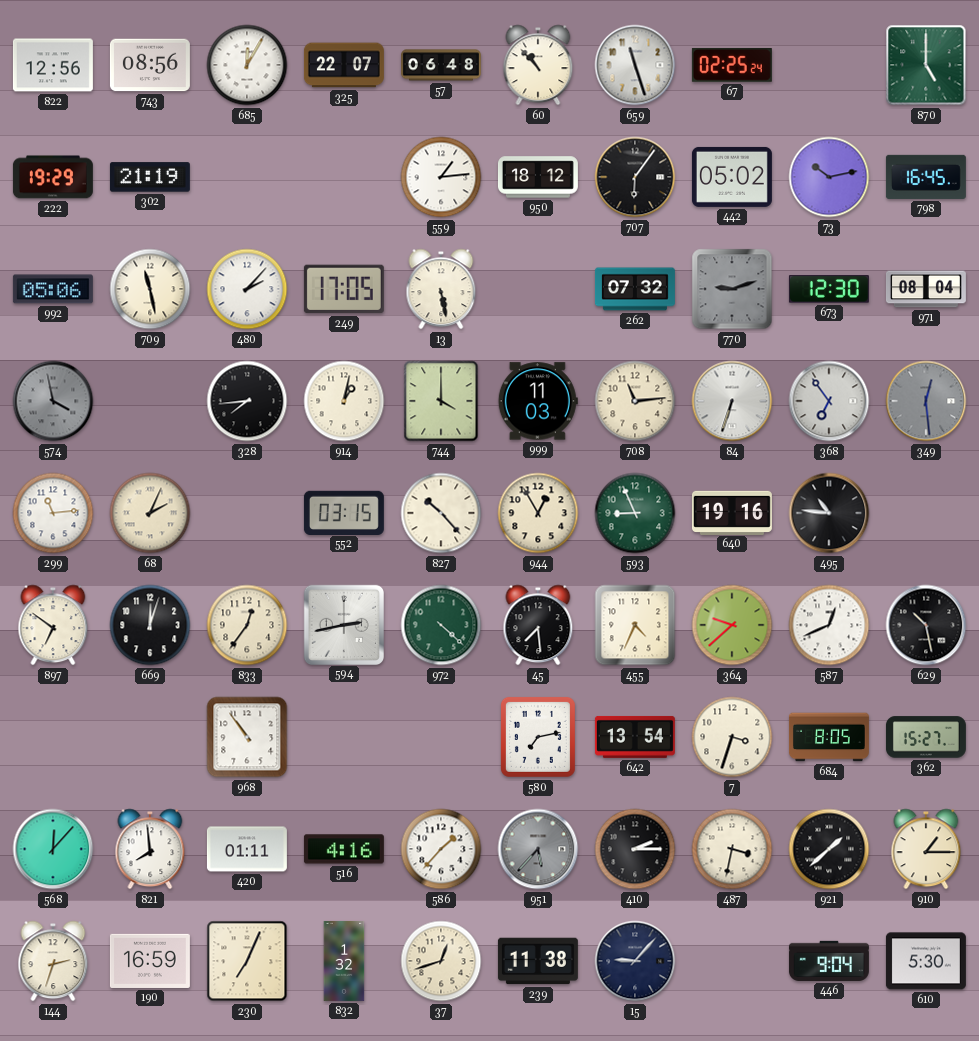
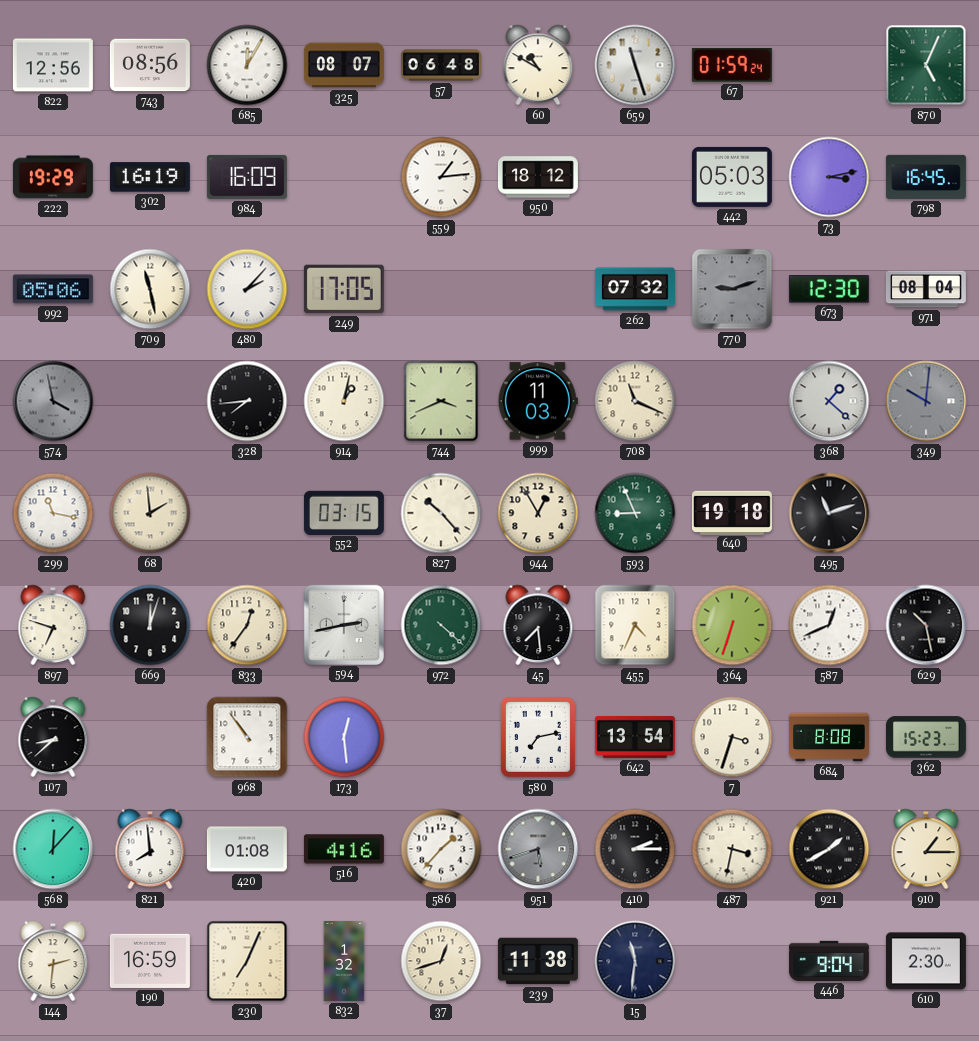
325: 22:07 -> 08:07
60: 10:53 -> 10:50
67: 02:25 -> 01:59
870: 5:00 -> 5:04
302: 21:19 -> 16:19
984: none -> 16:09
707: 6:06 -> none
442: 05:02 -> 05:03
73: 10:13 -> 3:13
13: 5:28 -> none
744: 4:00 -> 3:41
708: 11:14 -> 11:19
84: 6:33 -> none
368: 6:54 -> 1:22
349: 12:29 -> 10:01
299: 11:14 -> 11:17
68: 2:04 -> 1:59
640: 19:16 -> 19:18
495: 10:46 -> 11:12
897: 6:51 -> 6:48
364: 9:38 -> 6:33
107: none -> 8:38
173: none -> 12:29
684: 8:05 -> 8:08
362: 15:27 -> 15:23
420: 01:11 -> 01:08
951: 5:37 -> 5:42
921: 1:38 -> 1:40
144: 2:33 -> 2:31
15: 9:07 -> 11:31
610: 5:30 -> 2:30
